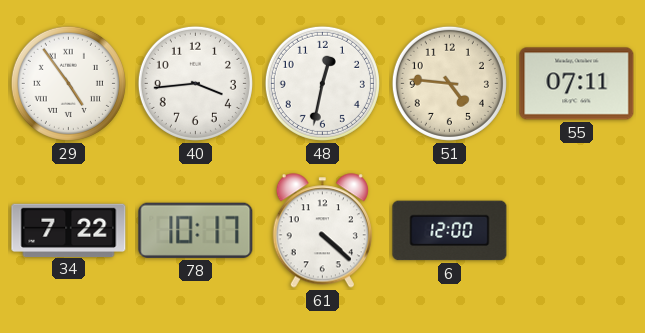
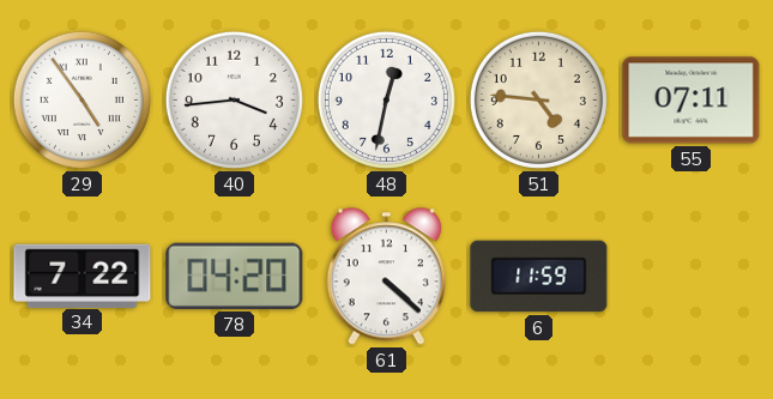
78: 10:17 -> 04:20
6: 12:00 -> 11:59
